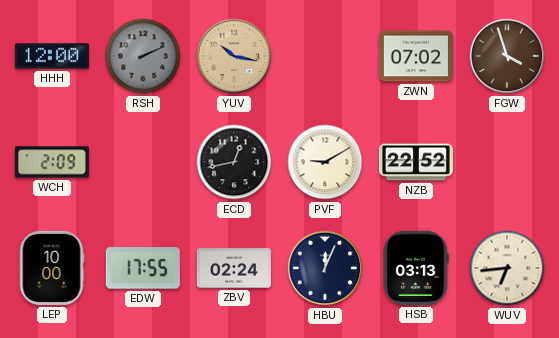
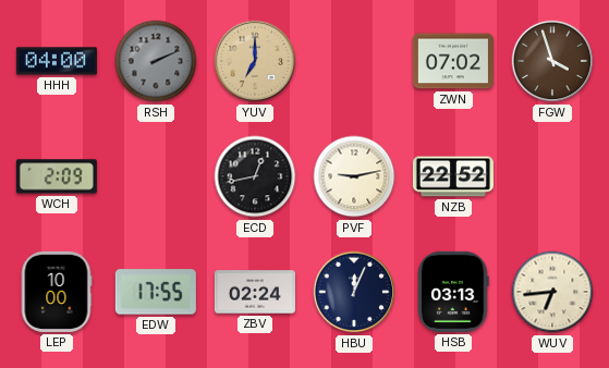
HHH: 12:00 -> 04:00
YUV: 10:17 -> 7:00
PVF: 9:10 -> 9:13
